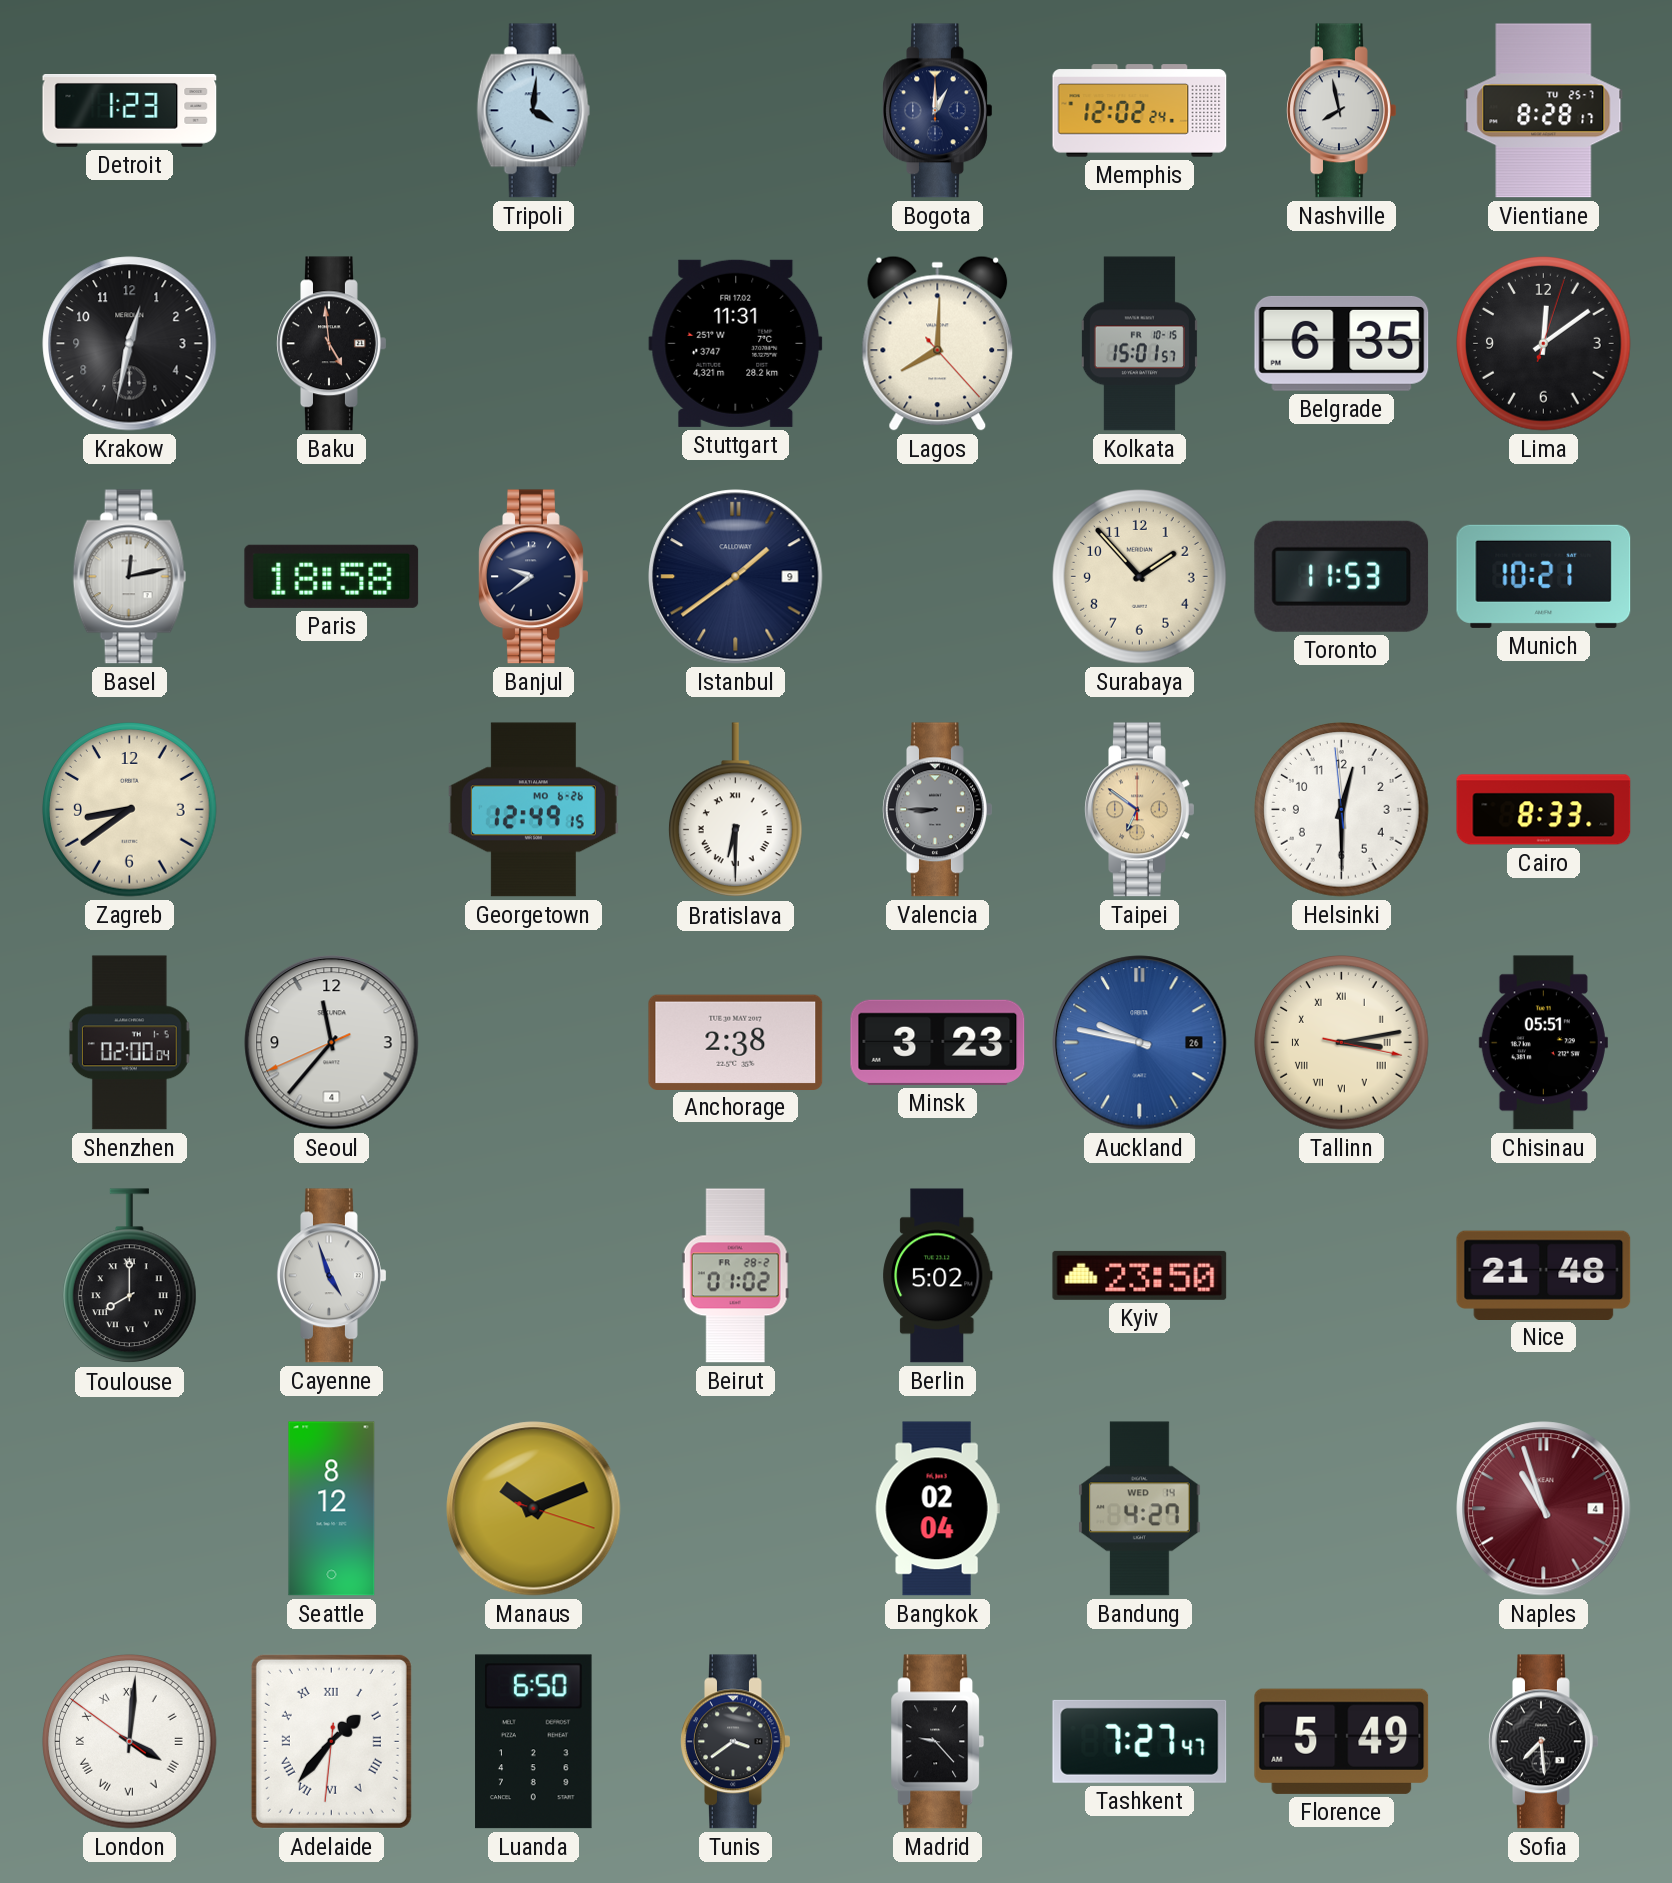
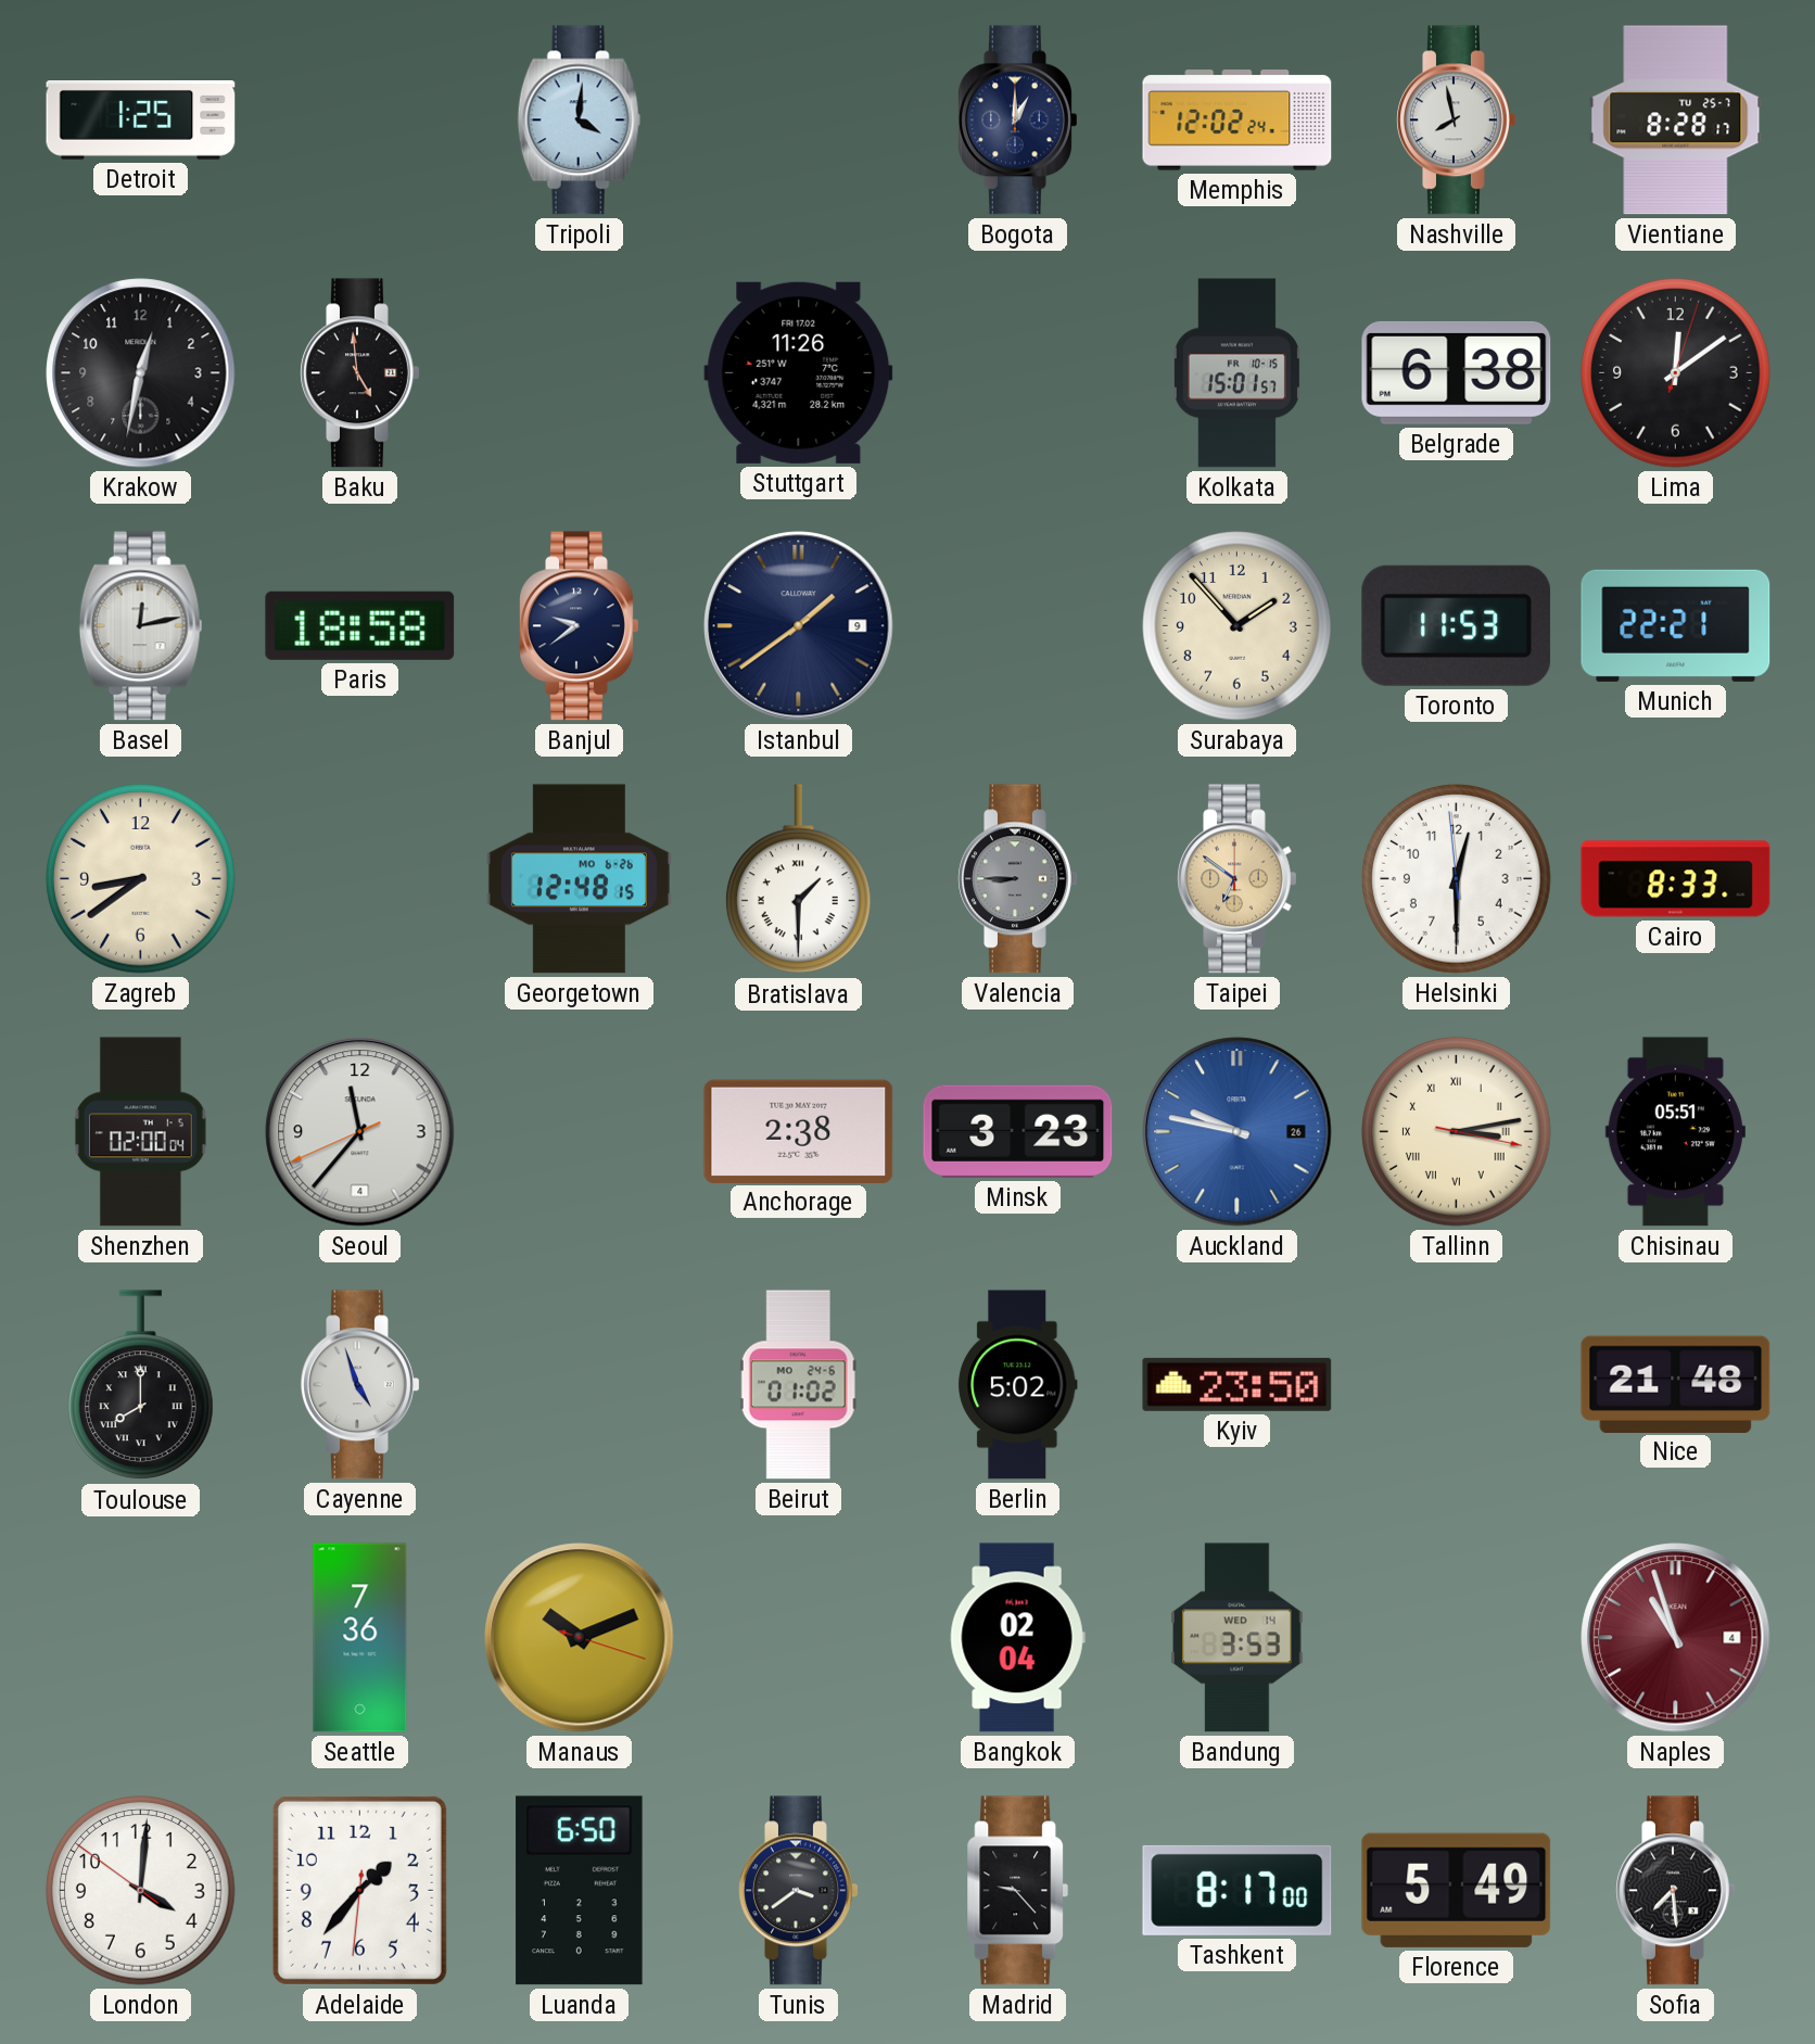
Detroit: 1:23 -> 1:25
Stuttgart: 11:31 -> 11:26
Lagos: 8:00 -> none
Belgrade: 6:35 -> 6:38
Munich: 10:21 -> 22:21
Georgetown: 12:49 -> 12:48
Bratislava: 6:30 -> 1:30
Beirut date: FR 28-2 -> MO 24-6
Seattle: 8:12 -> 7:36
Bandung: 4:27 -> 3:53
London numerals: Roman -> Arabic
Adelaide numerals: Roman -> Arabic
Tashkent: 7:27 -> 8:17
